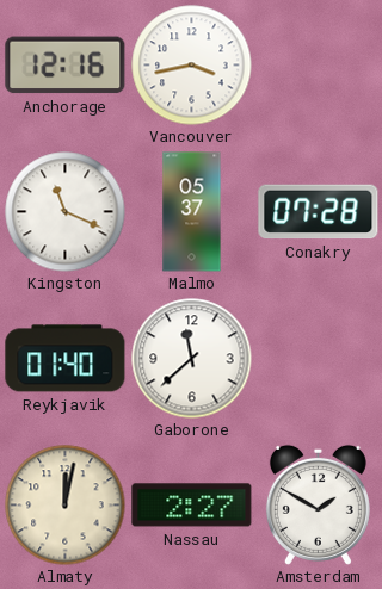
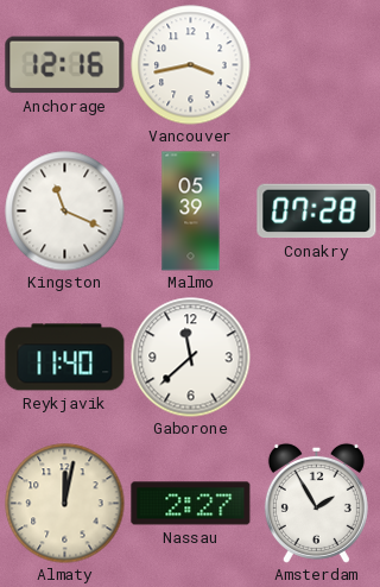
Malmo: 05:37 -> 05:39
Reykjavik: 01:40 -> 11:40
Amsterdam: 1:50 -> 1:55
